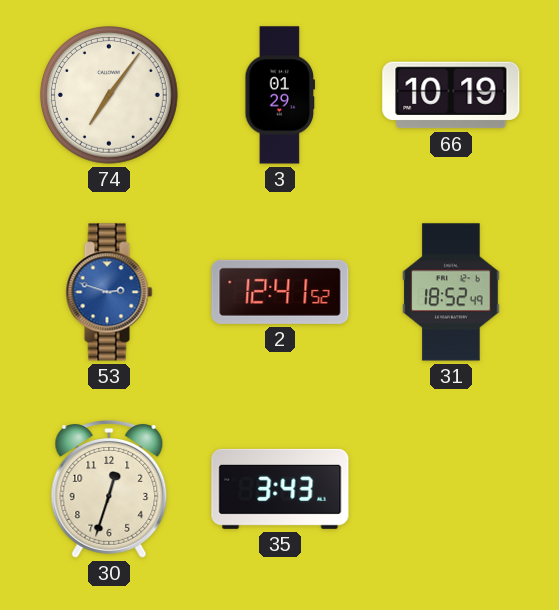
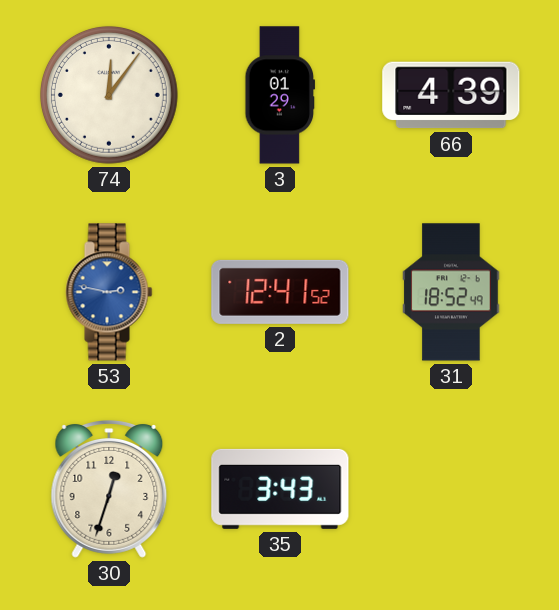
74: 7:06 -> 12:06
66: 10:19 -> 4:39
53: 2:48 -> 2:47
